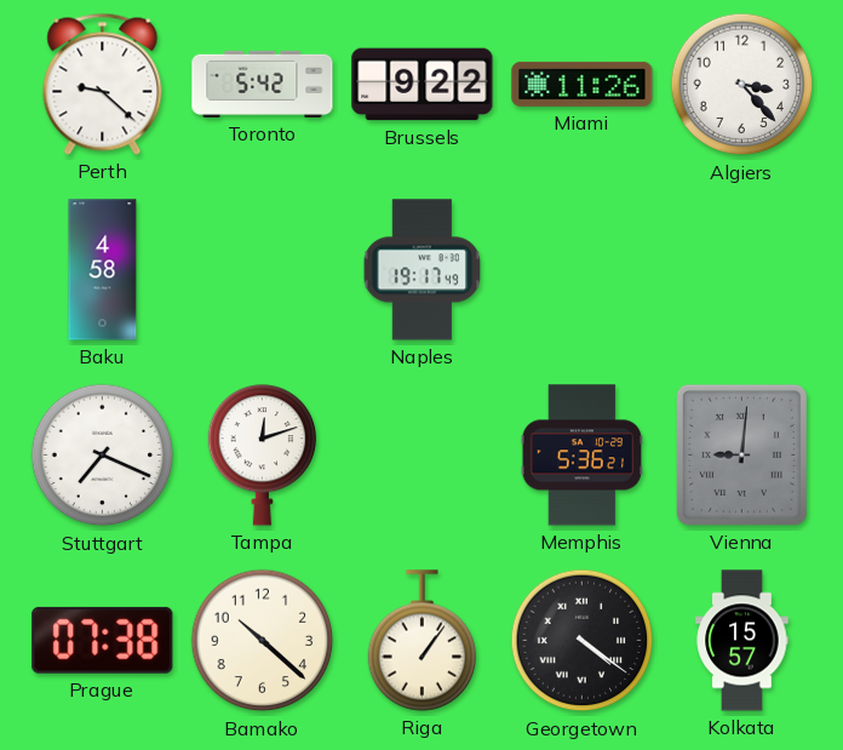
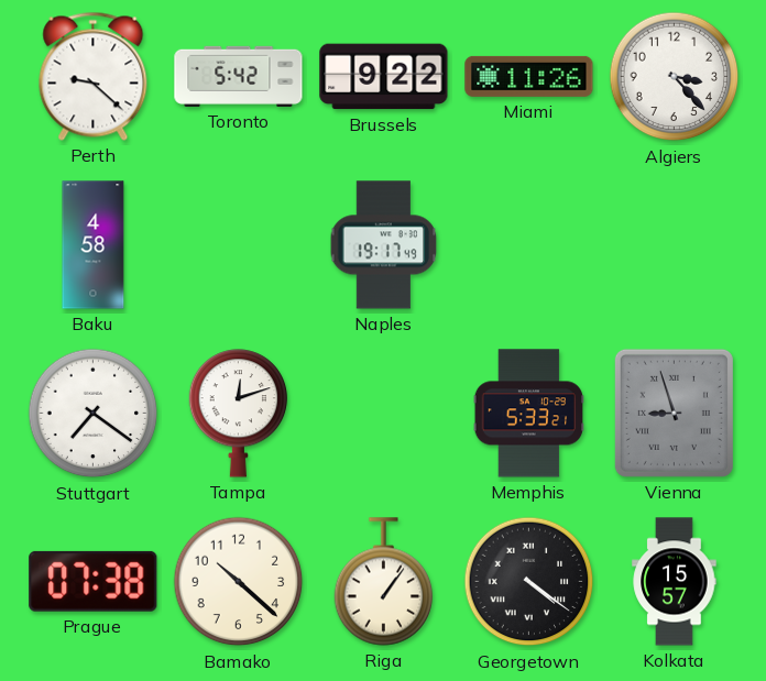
Stuttgart: 7:19 -> 7:21
Memphis: 5:36 -> 5:33
Vienna: 9:01 -> 8:57
